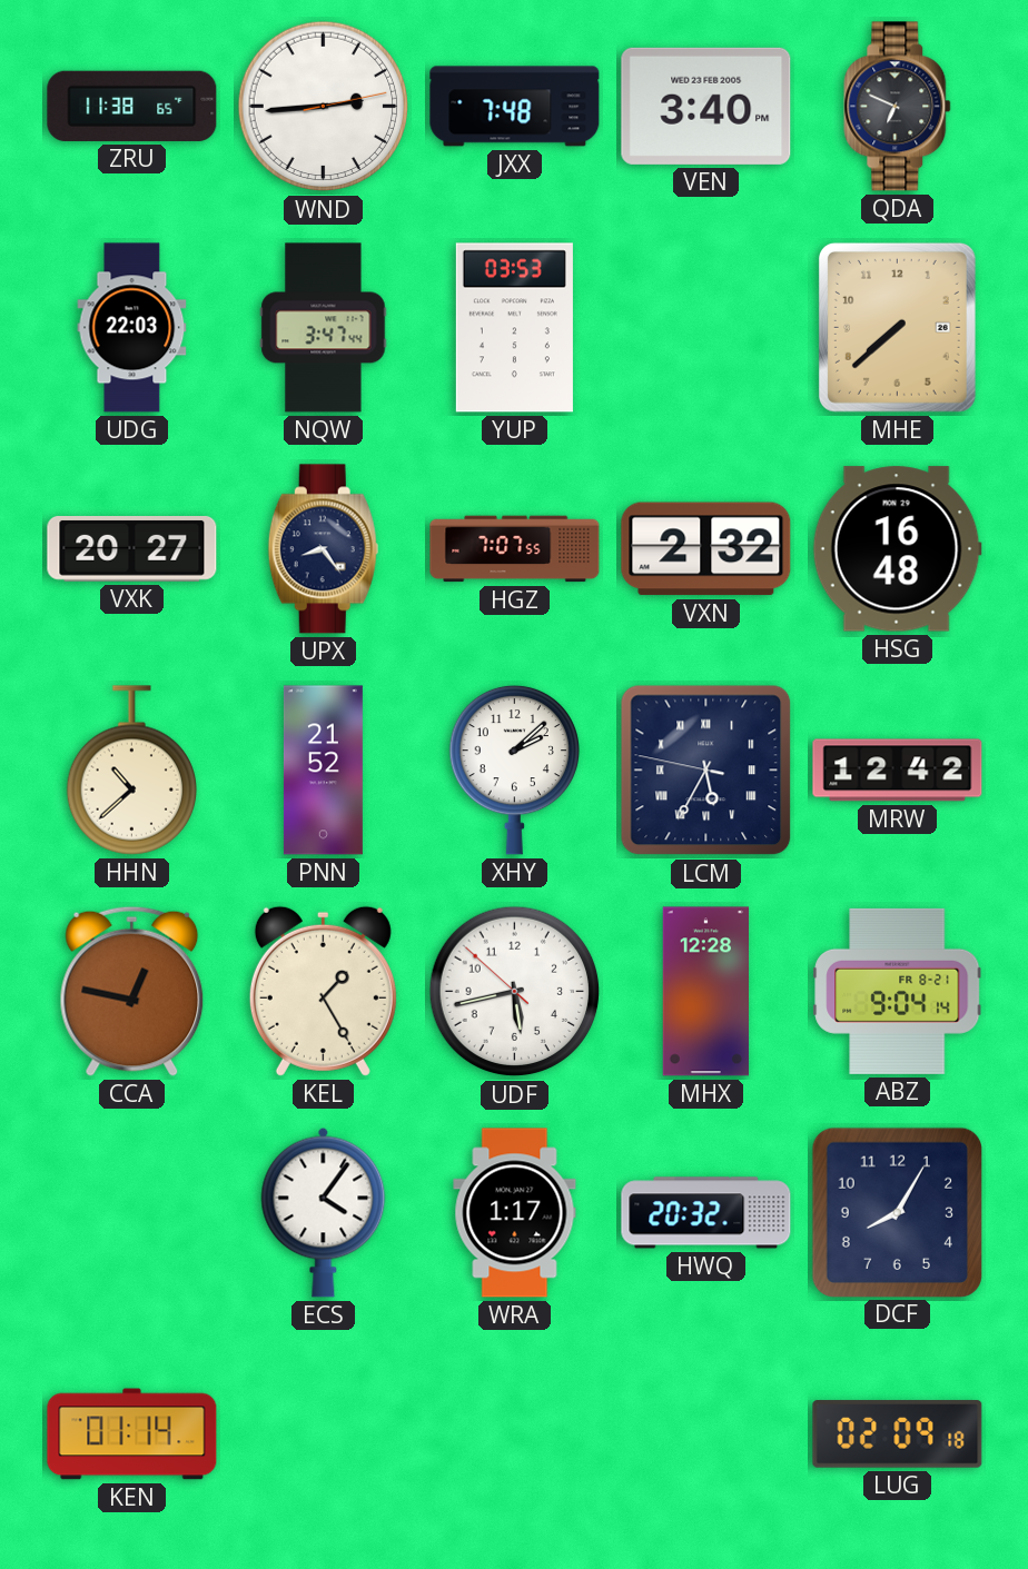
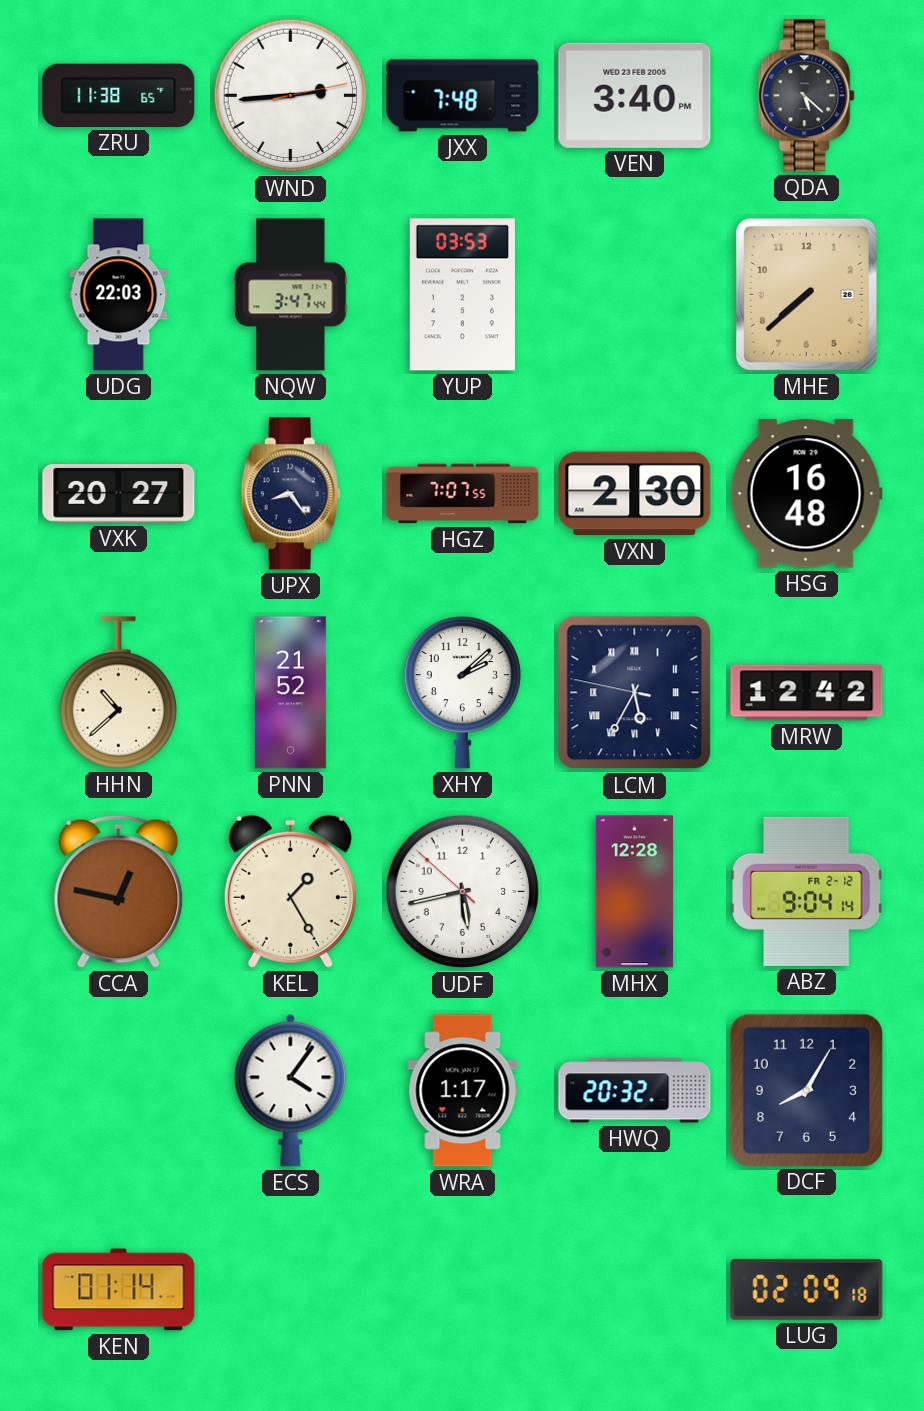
QDA: 6:49 -> 5:22
VXN: 2:32 -> 2:30
ABZ date: FR 8-21 -> FR 2-12
